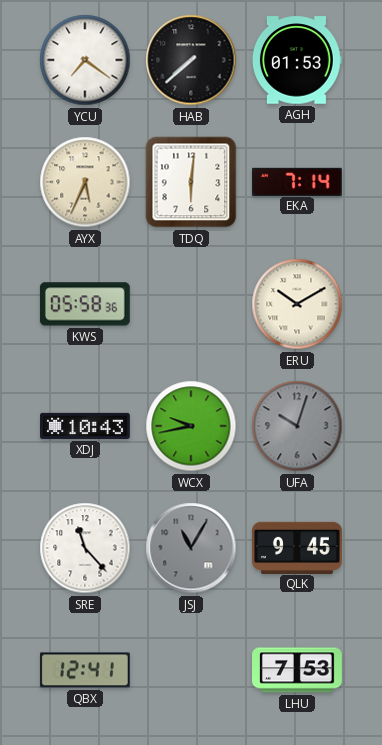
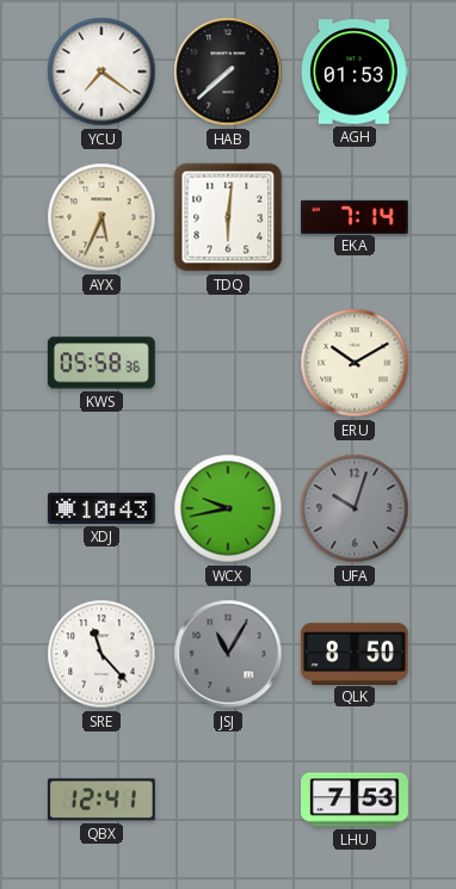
QLK: 9:45 -> 8:50
